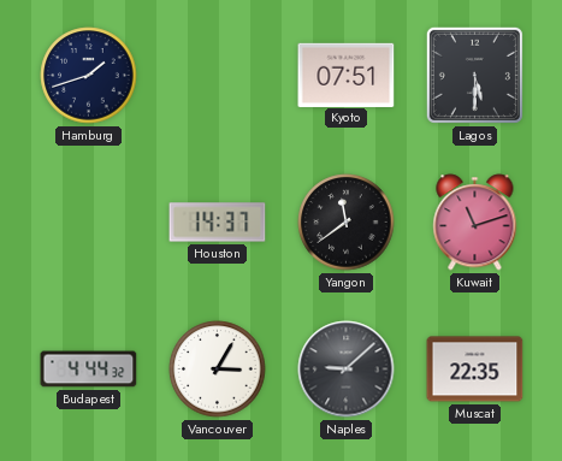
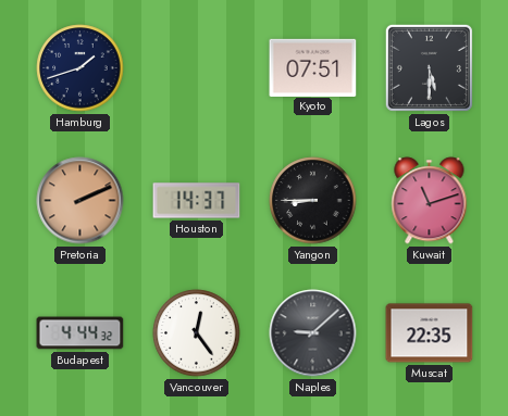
Pretoria: none -> 2:11
Yangon: 11:39 -> 8:45
Vancouver: 3:05 -> 12:24
